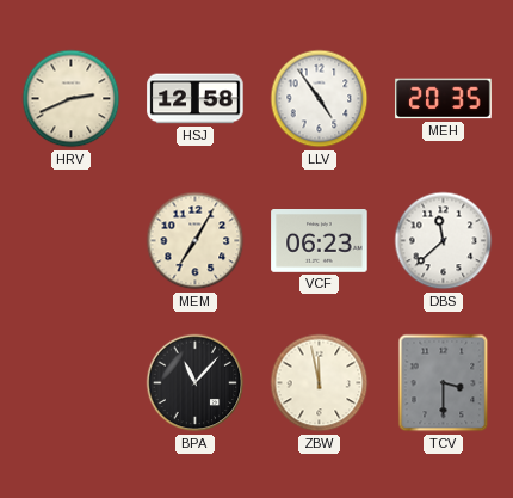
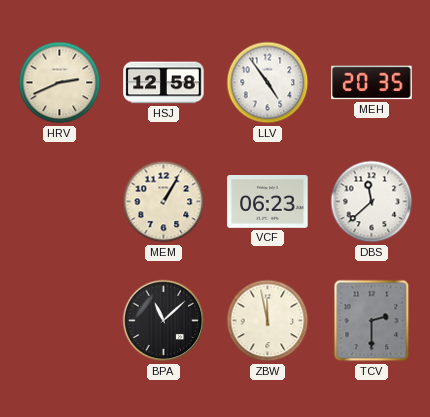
MEM: 7:05 -> 1:05
BPA: 11:07 -> 11:08
TCV: 3:30 -> 2:30
